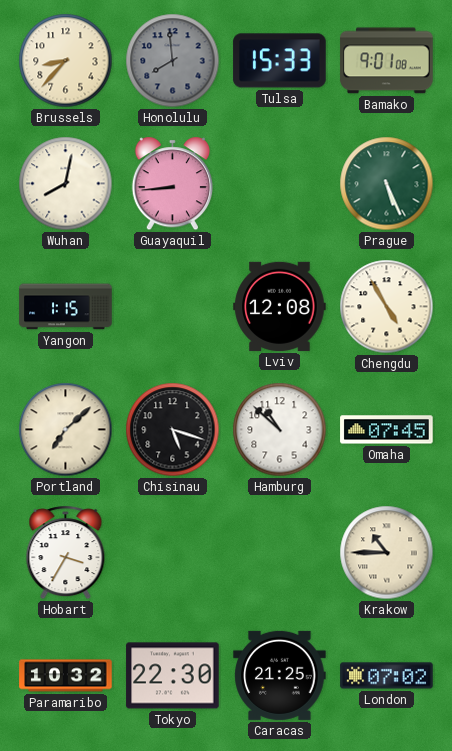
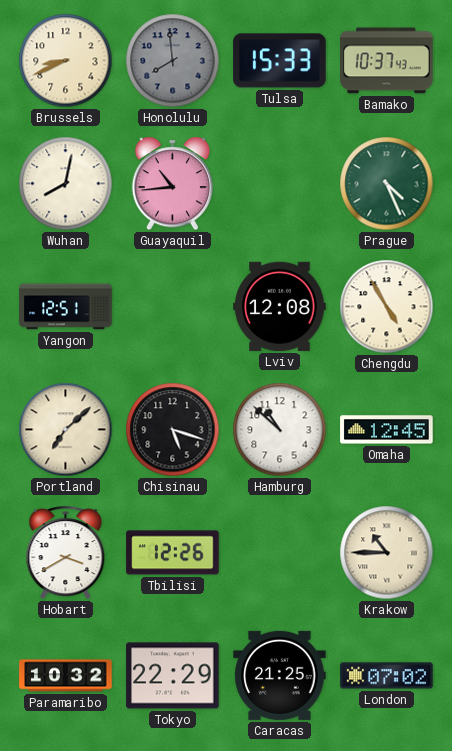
Brussels: 8:37 -> 8:41
Bamako: 9:01 -> 10:37
Guayaquil: 8:44 -> 10:44
Prague: 5:26 -> 4:26
Yangon: 1:15 -> 12:51
Omaha: 07:45 -> 12:45
Hobart: 3:35 -> 3:40
Tbilisi: none -> 12:26
Tokyo: 22:30 -> 22:29
